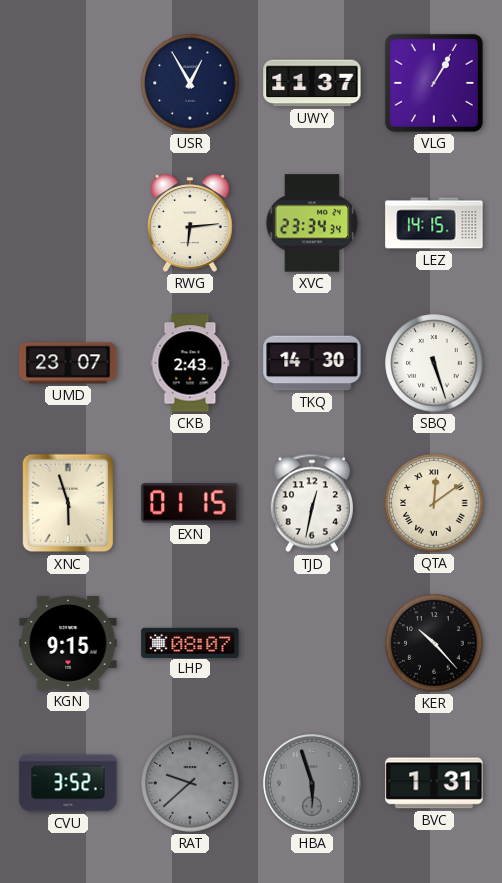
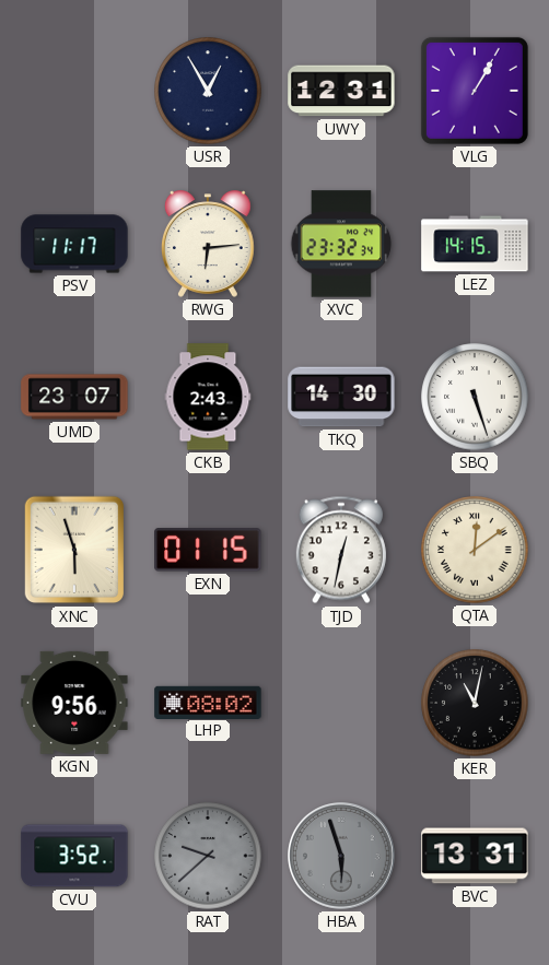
UWY: 11:37 -> 12:31
PSV: none -> 11:17
XVC: 23:34 -> 23:32
KGN: 9:15 -> 9:56
LHP: 08:07 -> 08:02
KER: 10:23 -> 11:02
BVC: 1:31 -> 13:31
